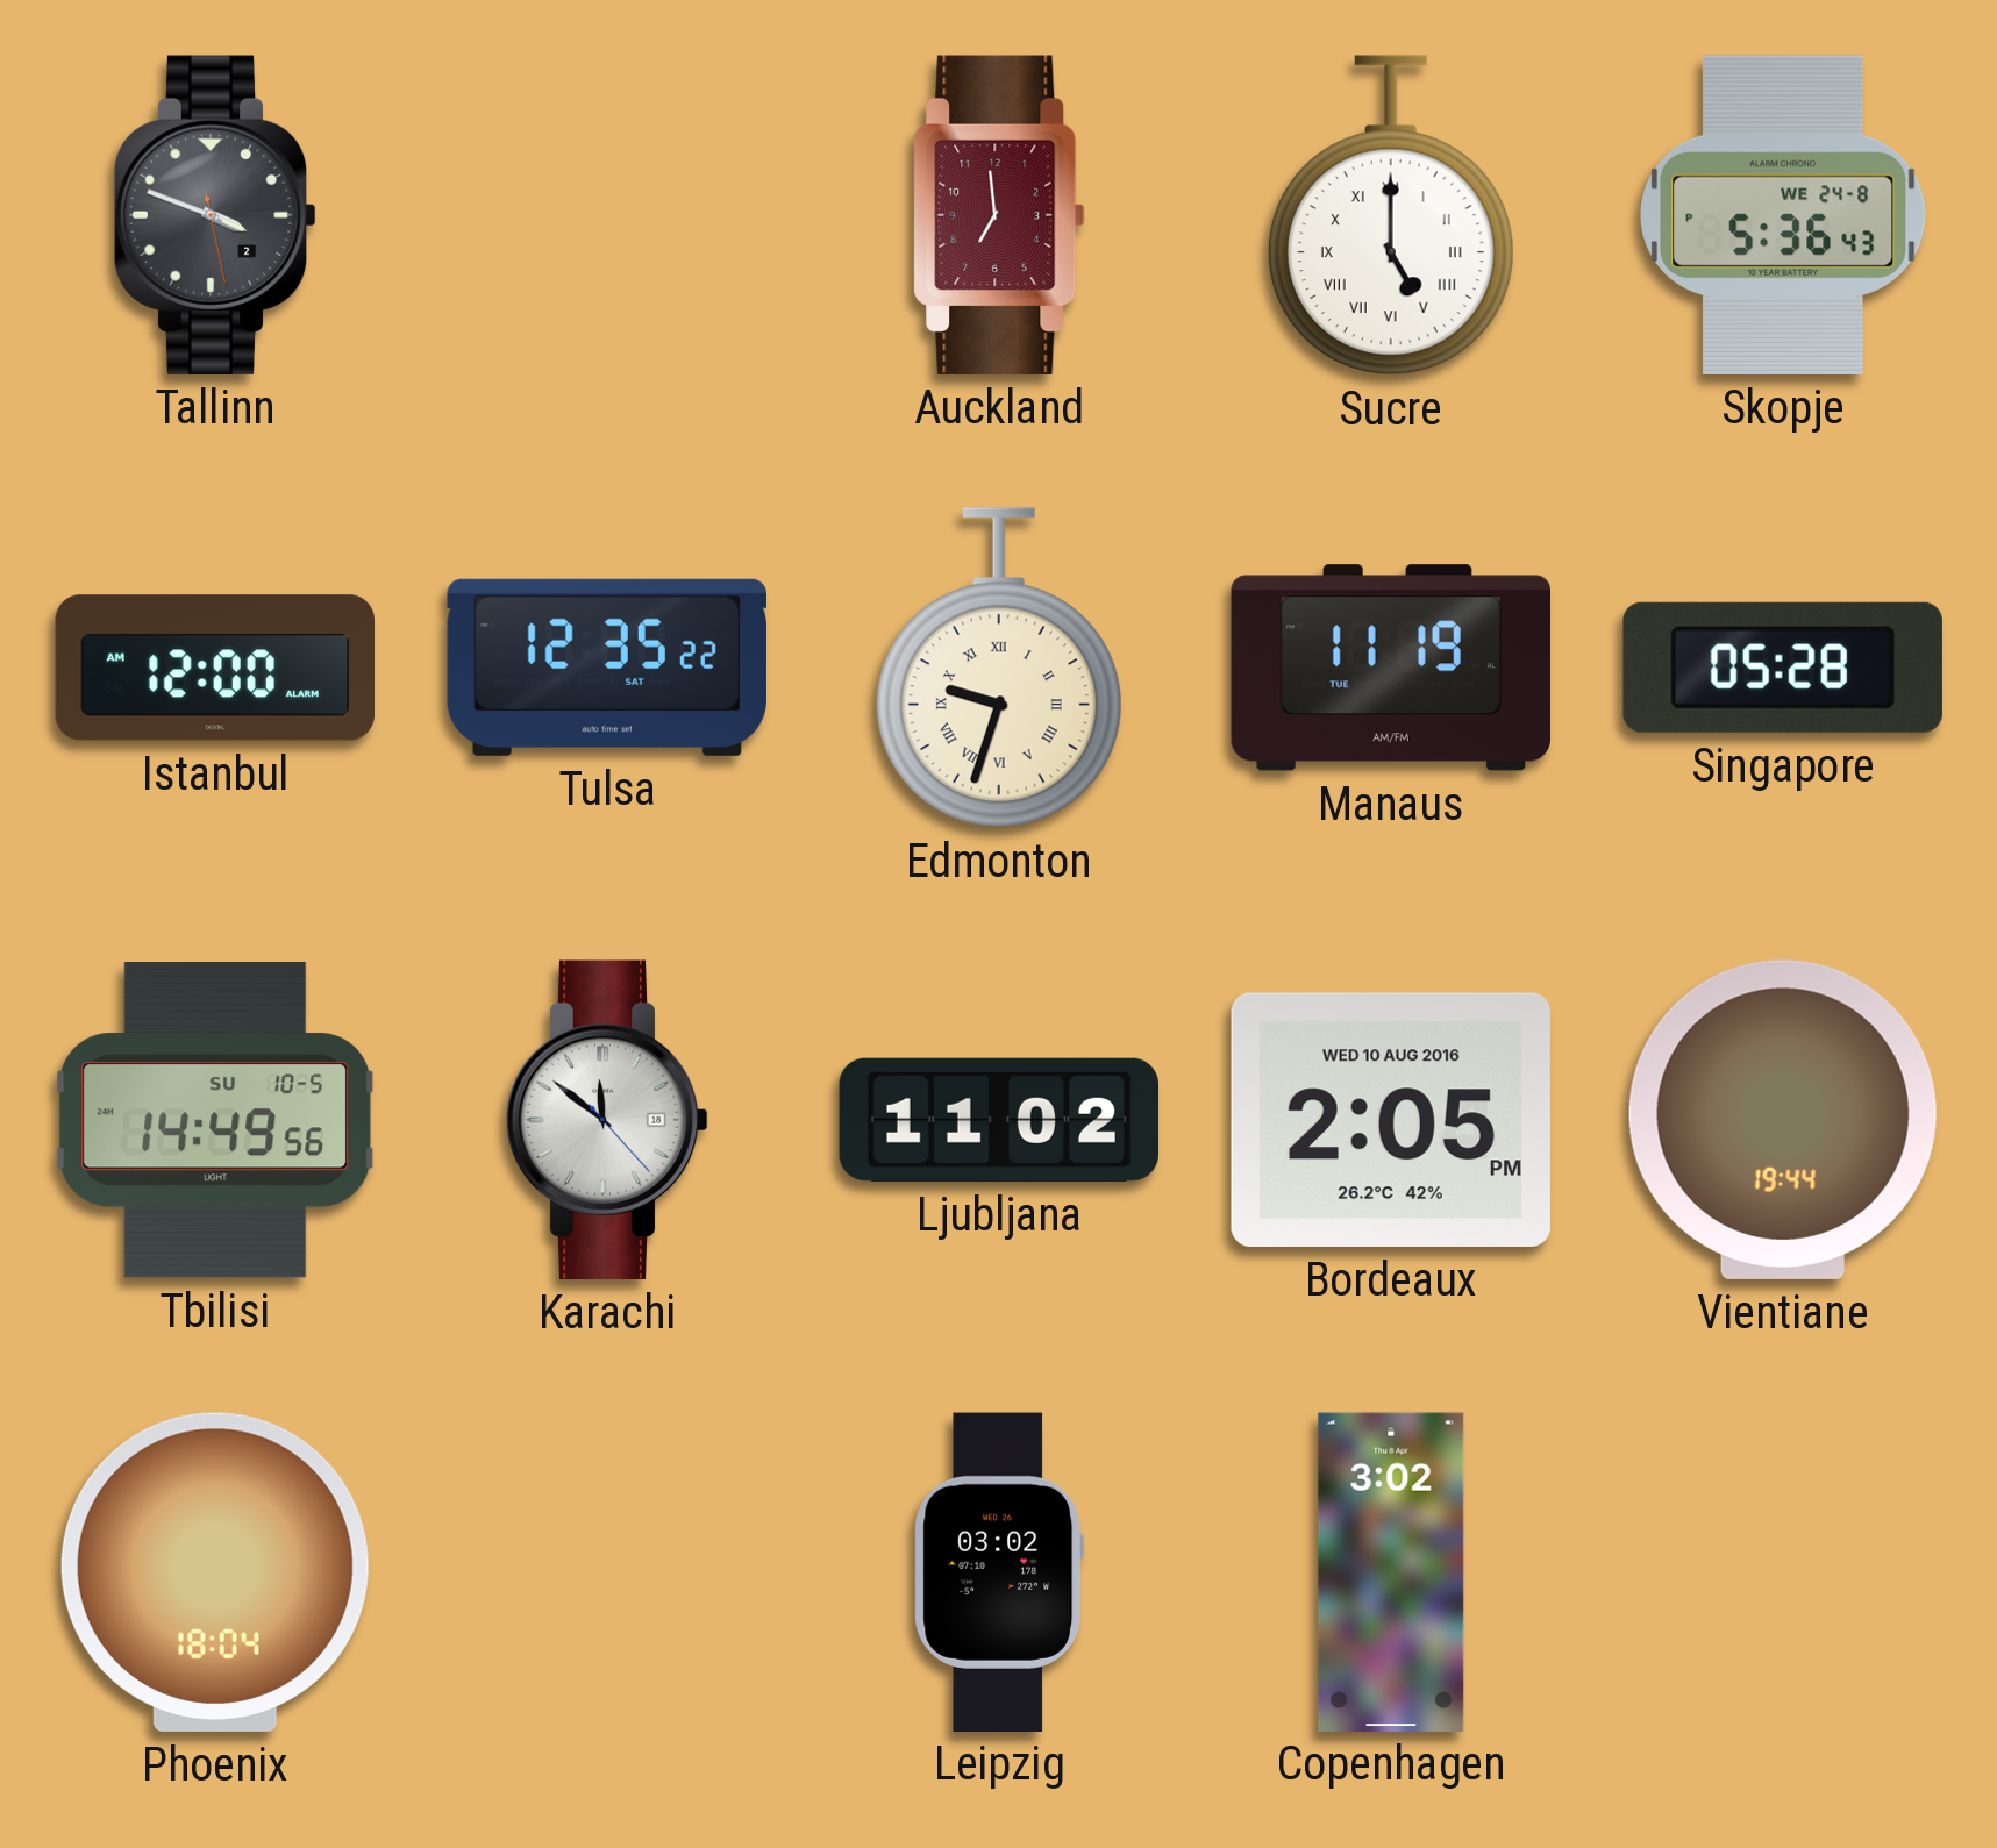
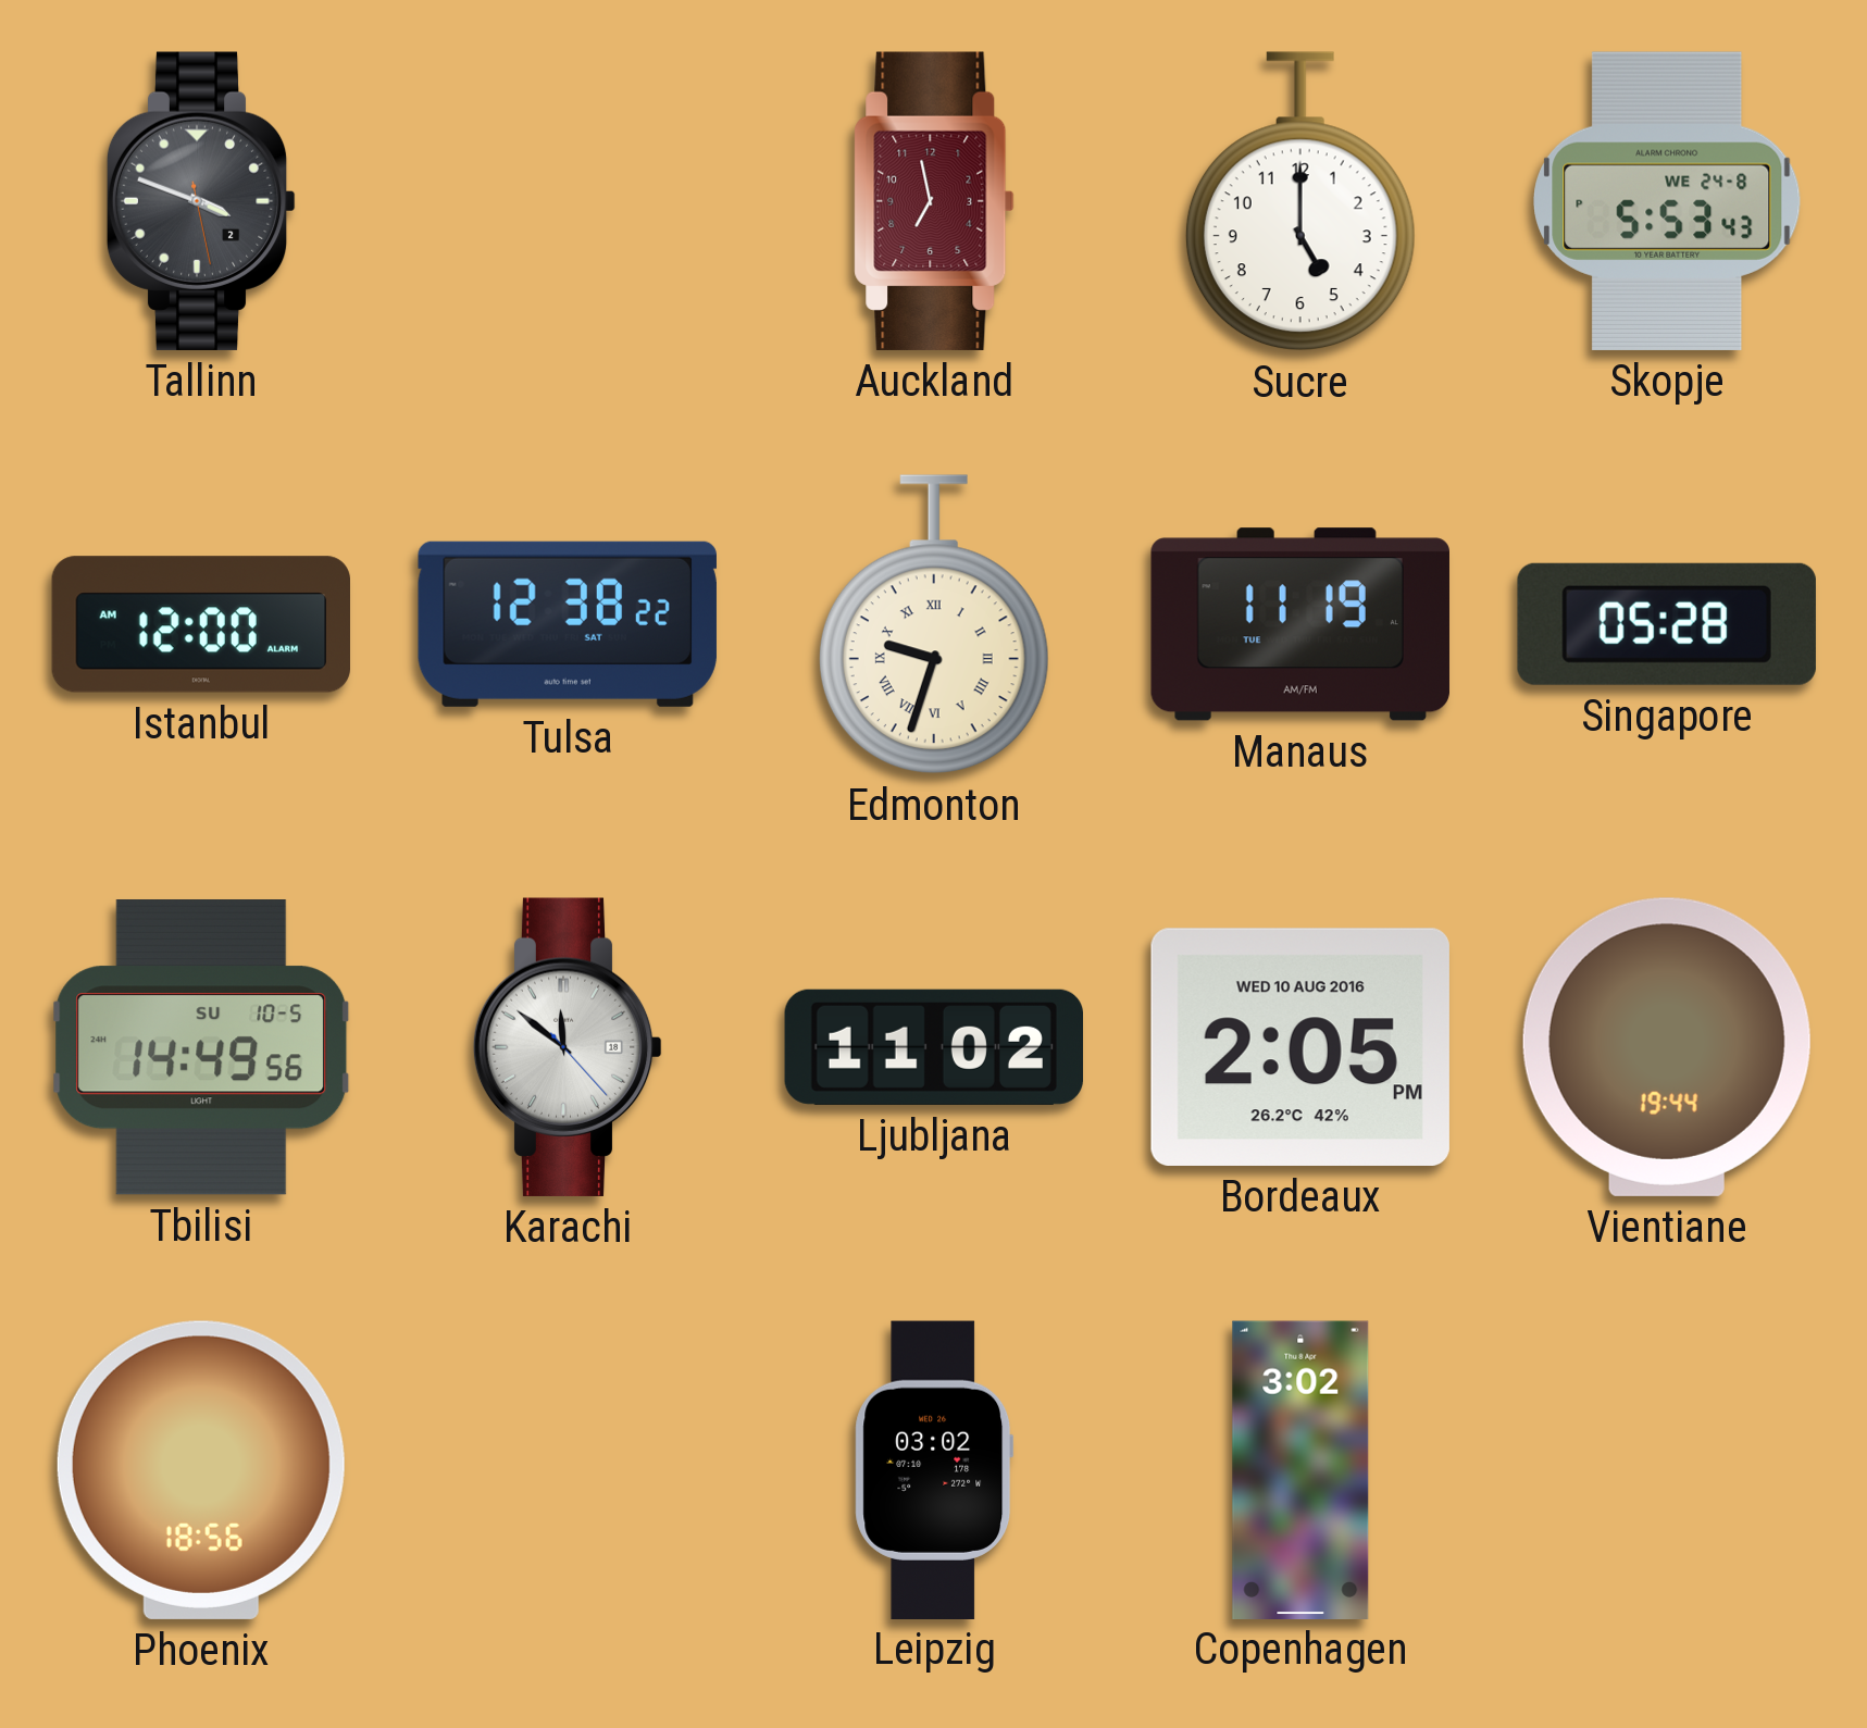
Auckland: 6:59 -> 6:58
Sucre numerals: Roman -> Arabic
Skopje: 5:36 -> 5:53
Tulsa: 12:35 -> 12:38
Phoenix: 18:04 -> 18:56
